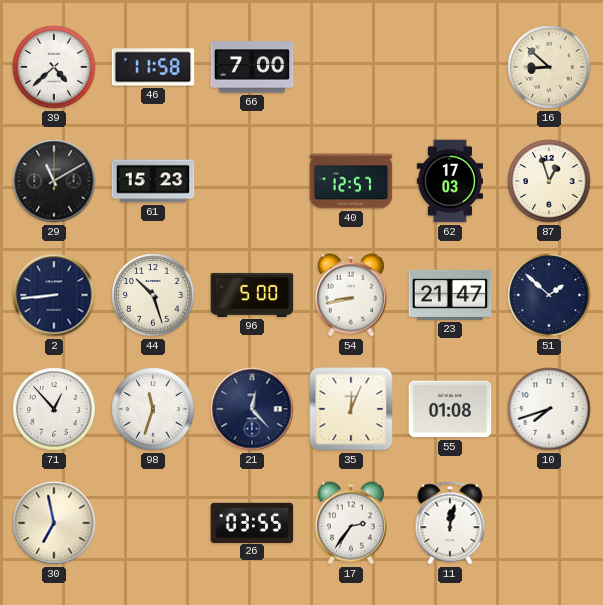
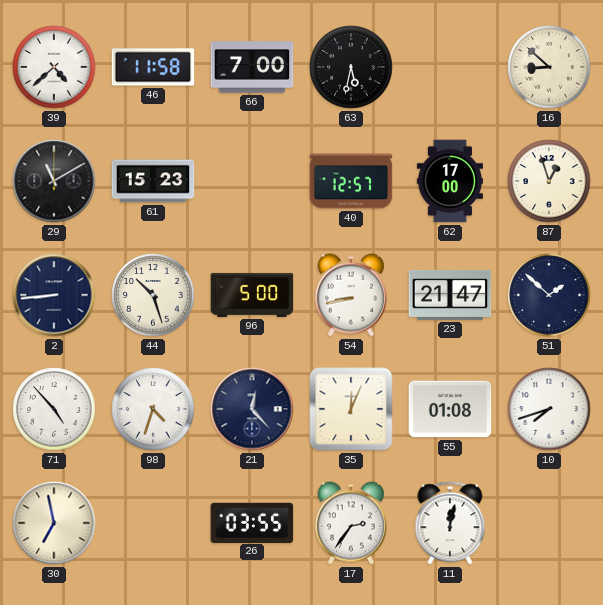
63: none -> 5:32
62: 17:03 -> 17:00
71: 12:53 -> 4:53
98: 11:33 -> 4:33
